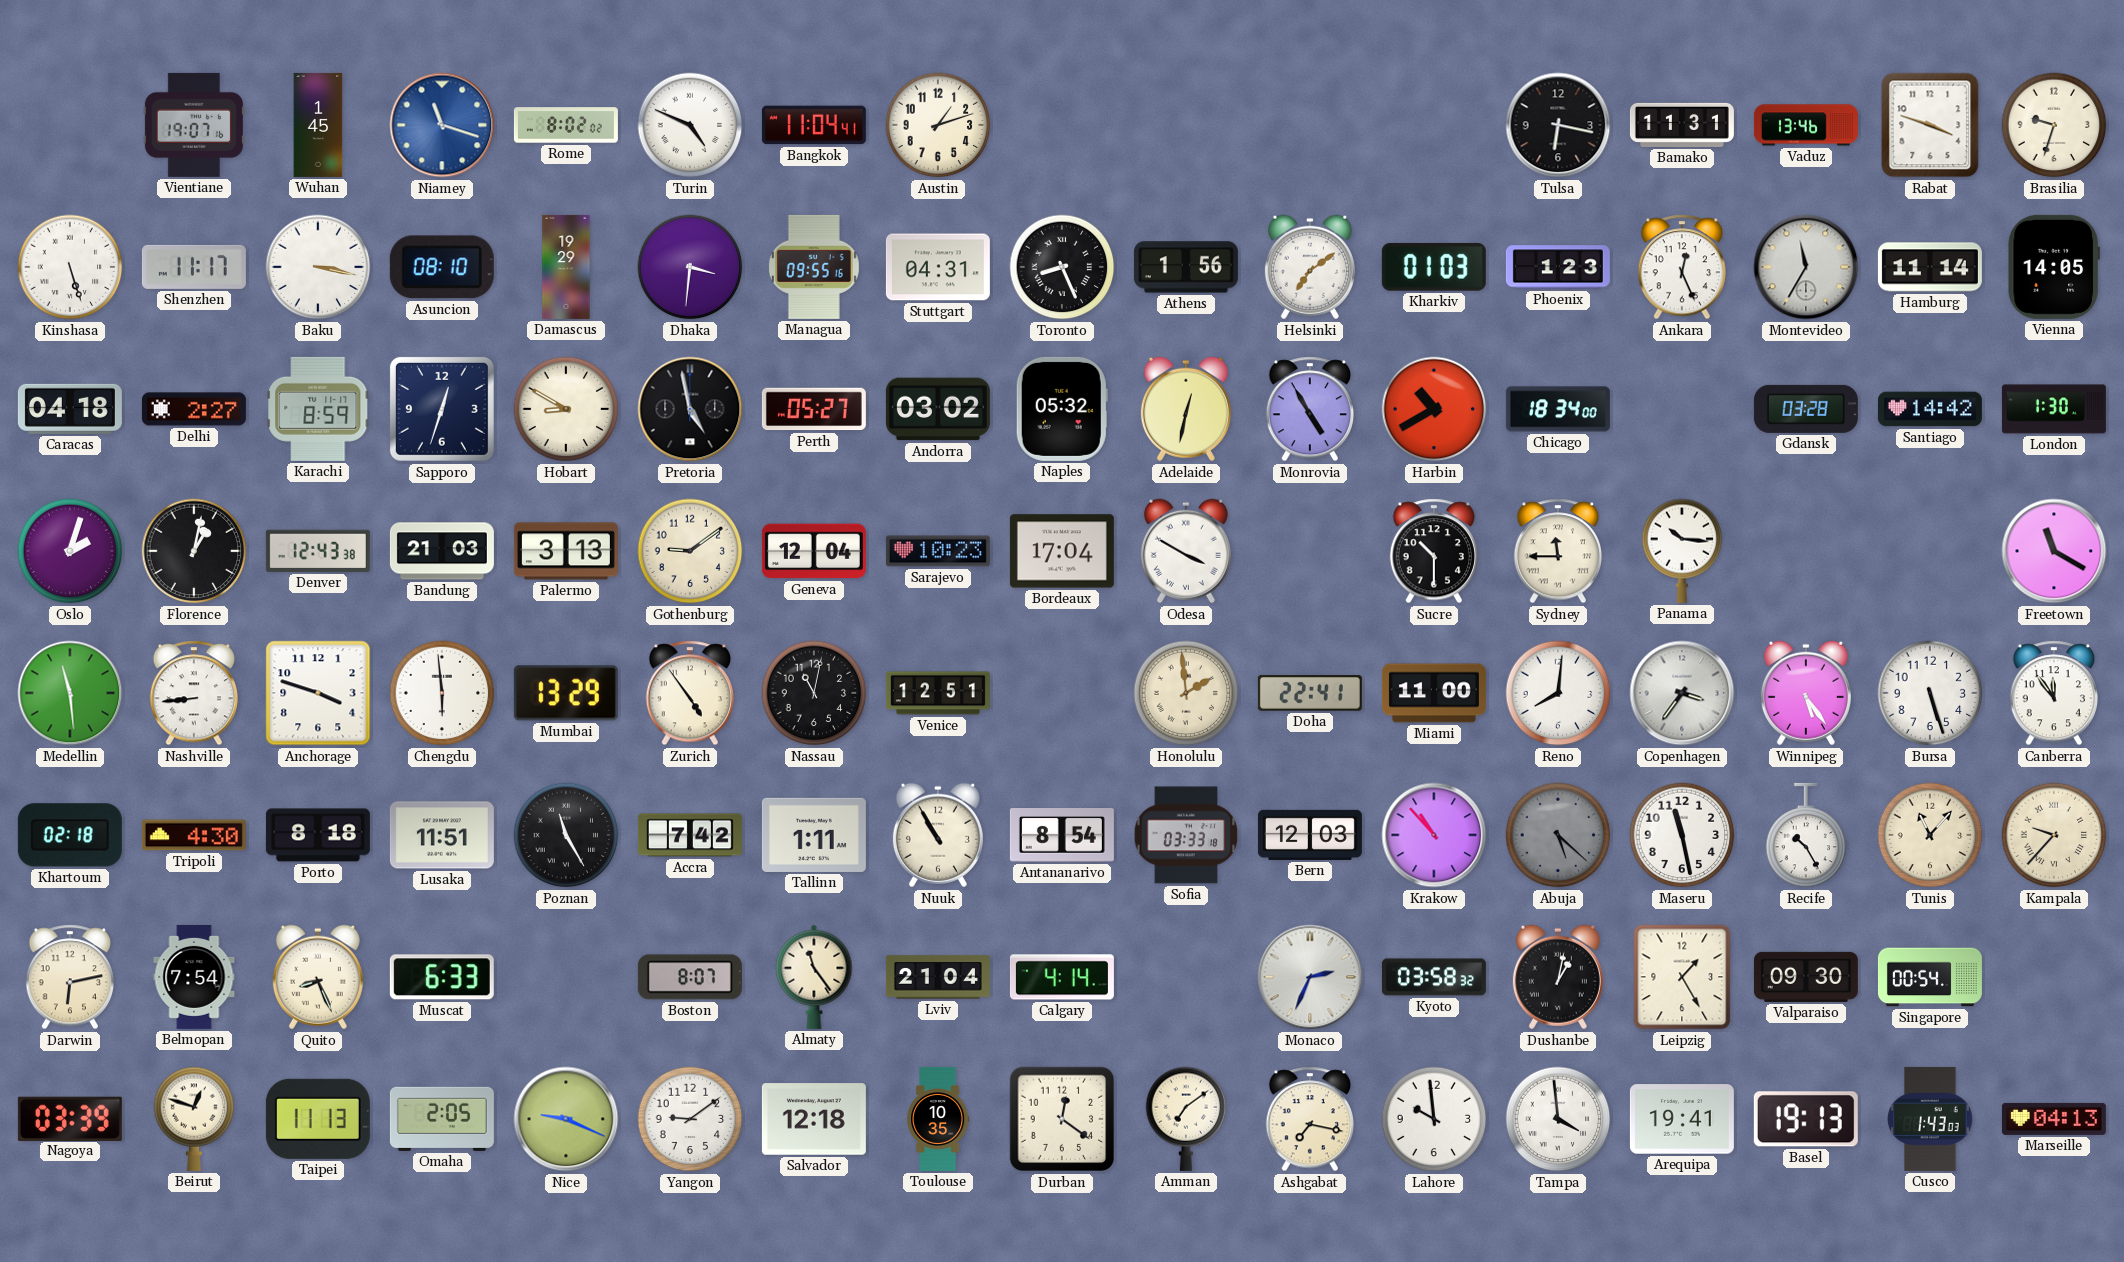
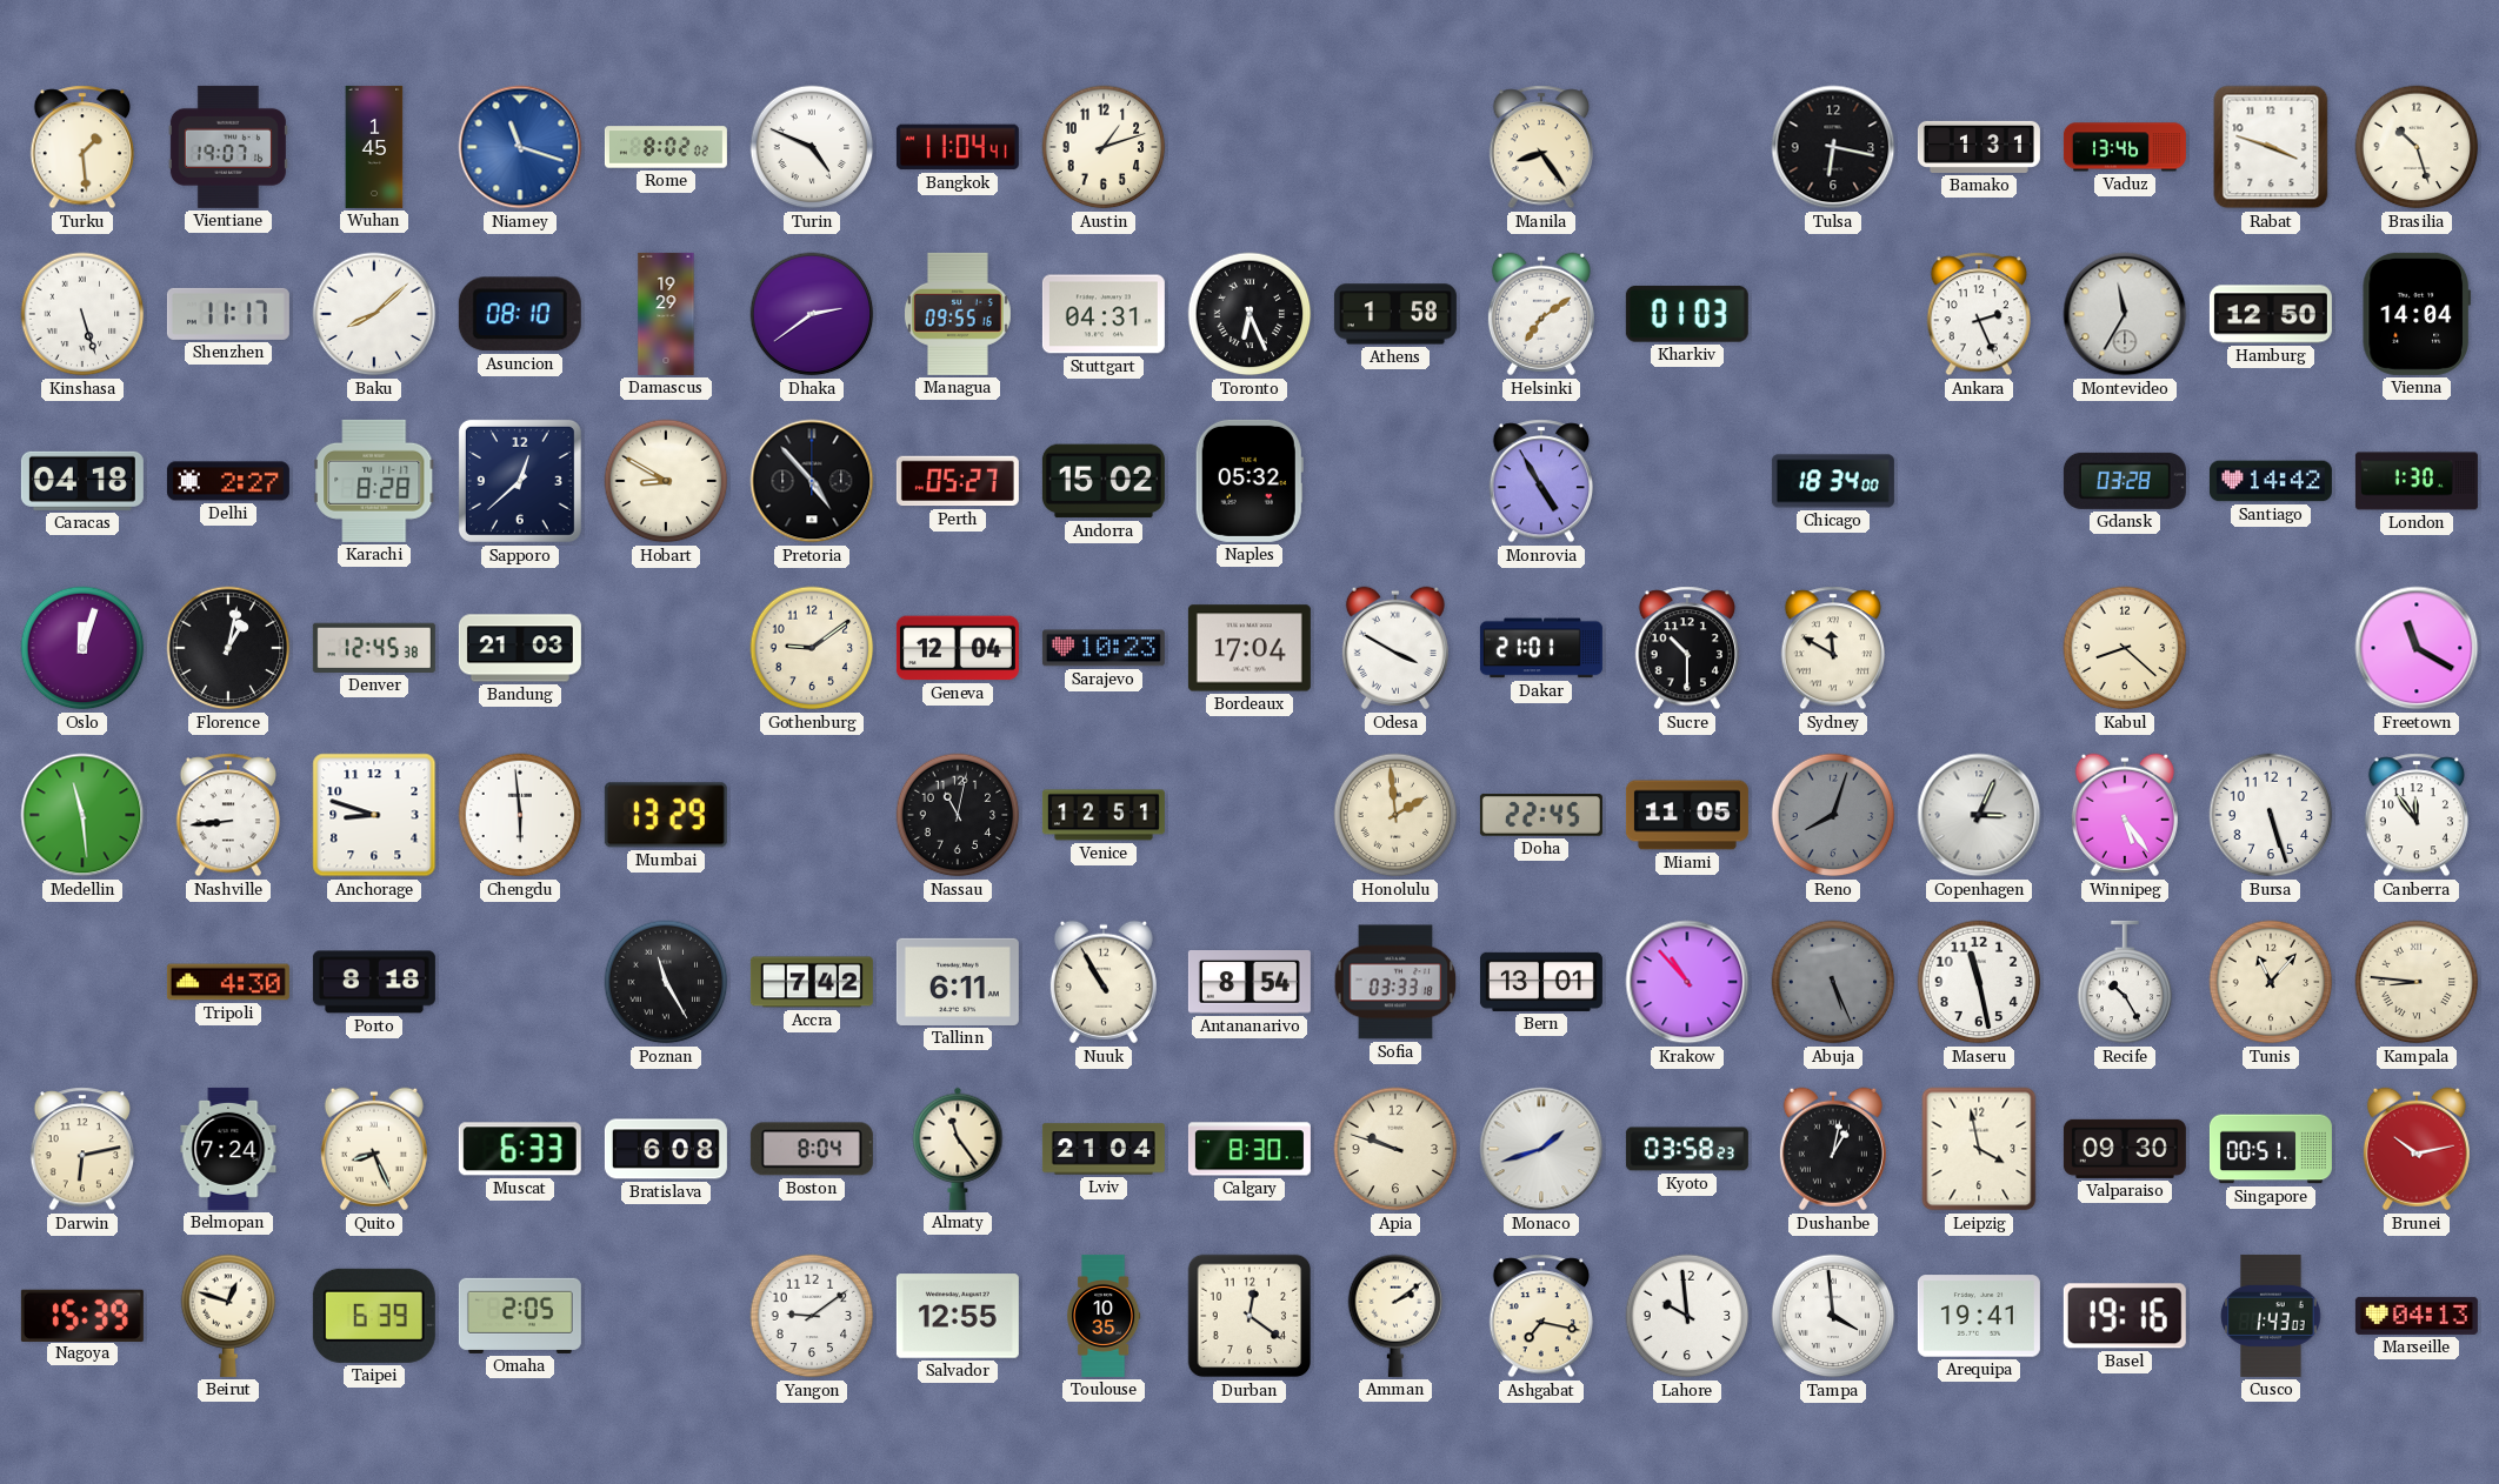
Turku: none -> 1:29
Manila: none -> 8:24
Bamako: 11:31 -> 1:31
Brasilia: 9:33 -> 10:27
Baku: 3:17 -> 8:08
Dhaka: 3:31 -> 2:39
Toronto: 8:26 -> 6:26
Athens: 1:56 -> 1:58
Phoenix: 1:23 -> none
Ankara: 12:26 -> 2:26
Hamburg: 11:14 -> 12:50
Vienna: 14:05 -> 14:04
Karachi: 8:59 -> 8:28
Sapporo: 12:33 -> 12:38
Pretoria: 4:58 -> 4:53
Andorra: 03:02 -> 15:02
Adelaide: 12:32 -> none
Harbin: 10:40 -> none
Oslo: 2:03 -> 12:03
Denver: 12:43 -> 12:45
Palermo: 3:13 -> none
Dakar: none -> 21:01
Sydney: 11:45 -> 11:50
Panama: 10:16 -> none
Kabul: none -> 8:22
Anchorage: 3:48 -> 8:48
Zurich: 4:54 -> none
Doha: 22:41 -> 22:45
Miami: 11:00 -> 11:05
Reno: 8:01 -> 8:03
Reno dial: white -> grey
Copenhagen: 3:36 -> 3:04
Khartoum: 02:18 -> none
Lusaka: 11:51 -> none
Tallinn: 1:11 -> 6:11
Bern: 12:03 -> 13:01
Abuja: 5:22 -> 5:26
Kampala: 9:37 -> 8:46
Belmopan: 7:54 -> 7:24
Bratislava: none -> 6:08
Boston: 8:07 -> 8:04
Calgary: 4:14 -> 8:30
Apia: none -> 9:48
Monaco: 2:34 -> 1:42
Kyoto: 03:58:32 -> 03:58:23
Leipzig: 1:25 -> 3:58
Singapore: 00:54 -> 00:51
Brunei: none -> 10:13
Nagoya: 03:39 -> 15:39
Taipei: 11:13 -> 6:39
Nice: 9:19 -> none
Salvador: 12:18 -> 12:55
Amman: 7:09 -> 2:09
Basel: 19:13 -> 19:16
